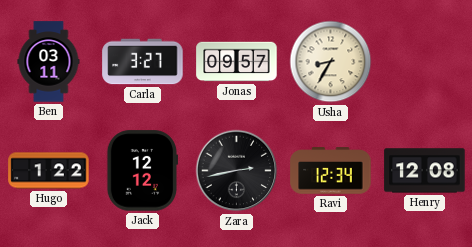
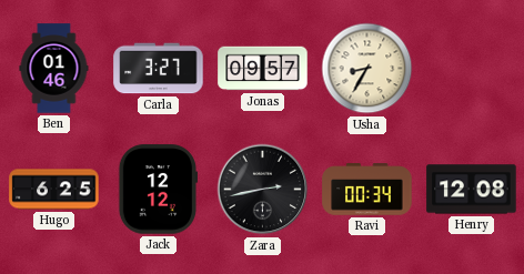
Ben: 03:11 -> 01:46
Hugo: 1:22 -> 6:25
Ravi: 12:34 -> 00:34
